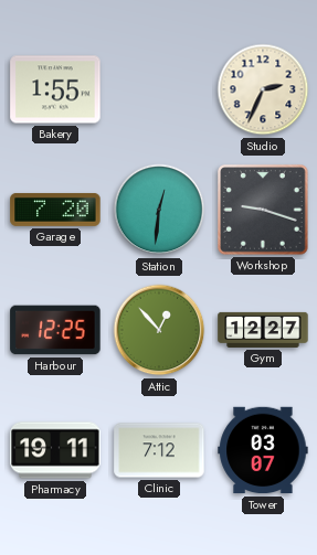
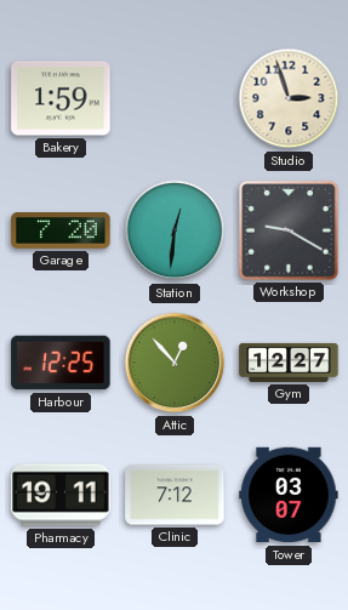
Bakery: 1:55 -> 1:59
Studio: 2:34 -> 2:57
Workshop: 9:18 -> 9:20
